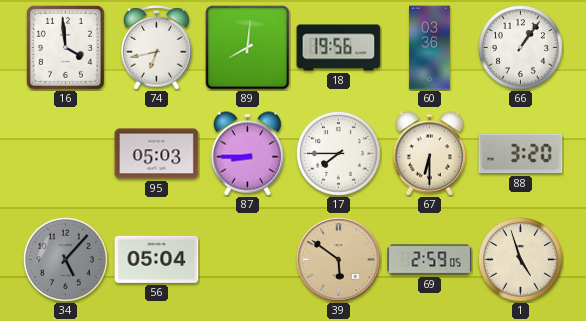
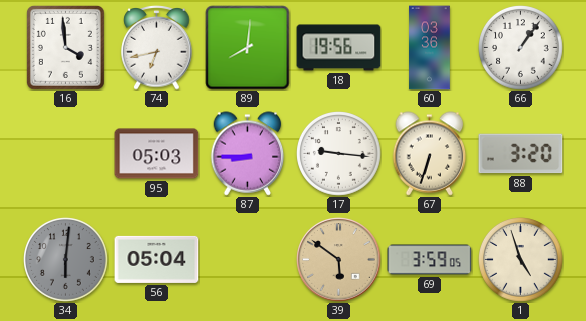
17: 7:45 -> 9:16
67: 6:30 -> 6:33
34: 5:07 -> 6:01
69: 2:59 -> 3:59
